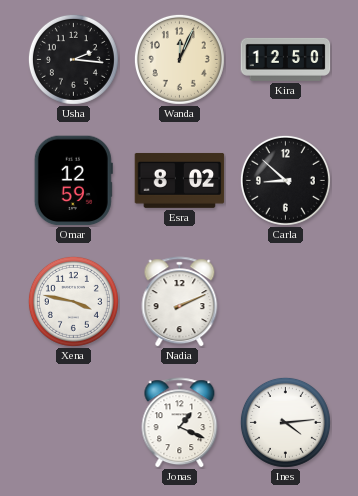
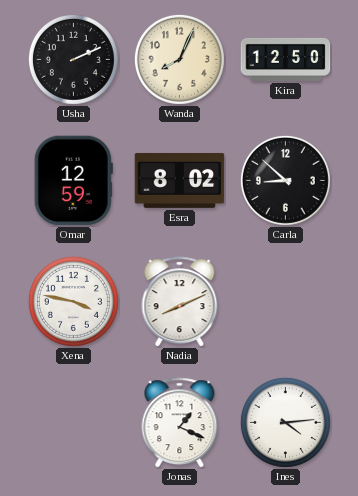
Usha: 2:16 -> 2:11
Wanda: 12:04 -> 8:04
Nadia: 2:11 -> 8:11
